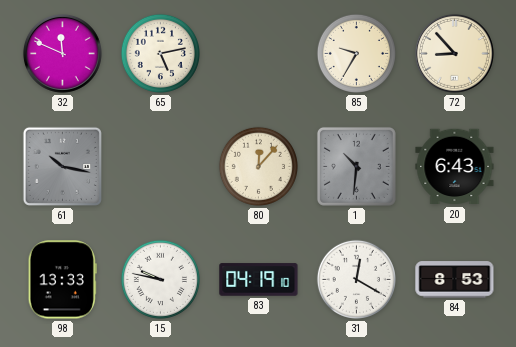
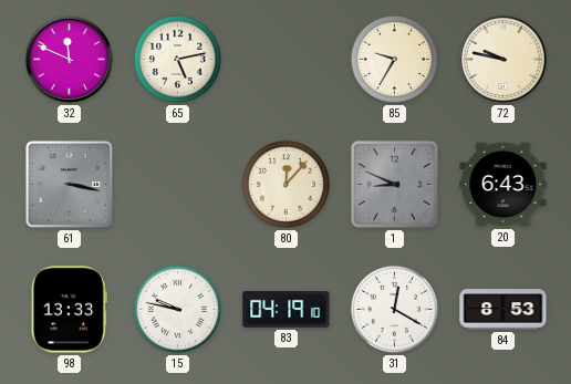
72: 8:53 -> 9:47
61: 10:17 -> 3:17
1: 10:31 -> 8:49
